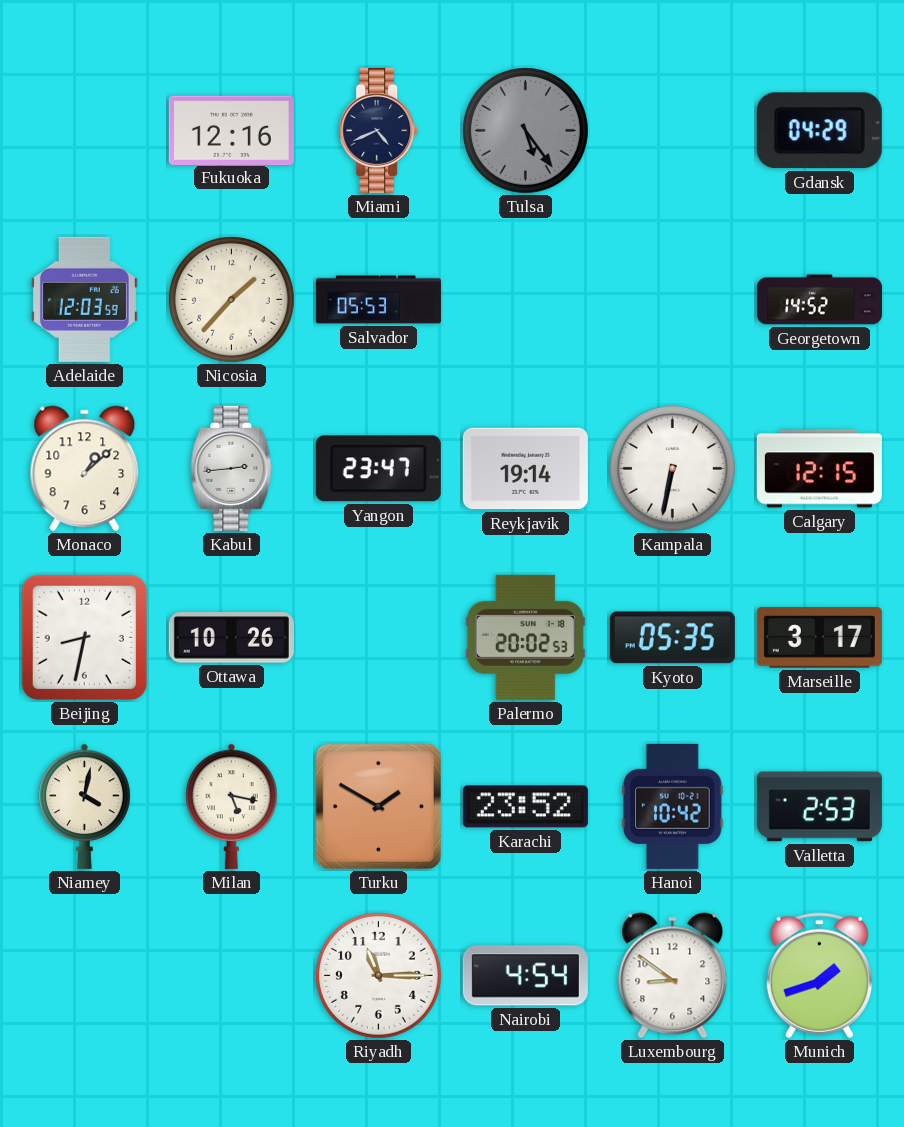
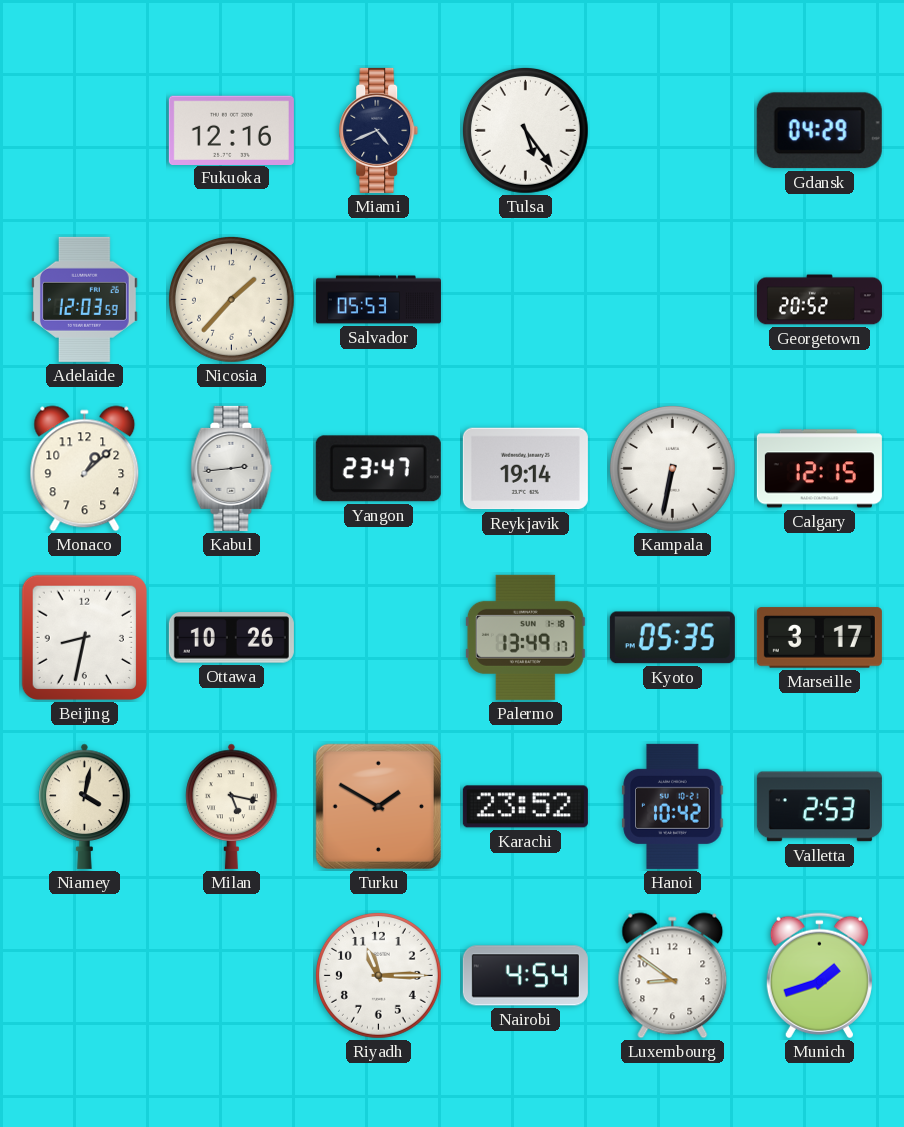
Tulsa dial: grey -> white
Georgetown: 14:52 -> 20:52
Palermo: 20:02 -> 13:49
